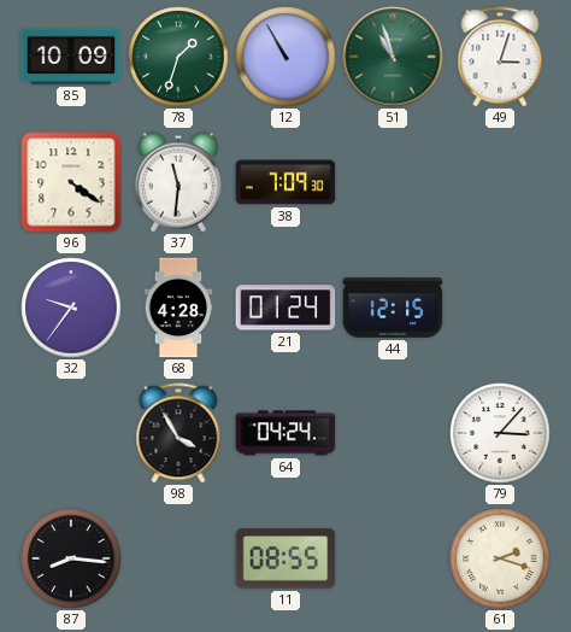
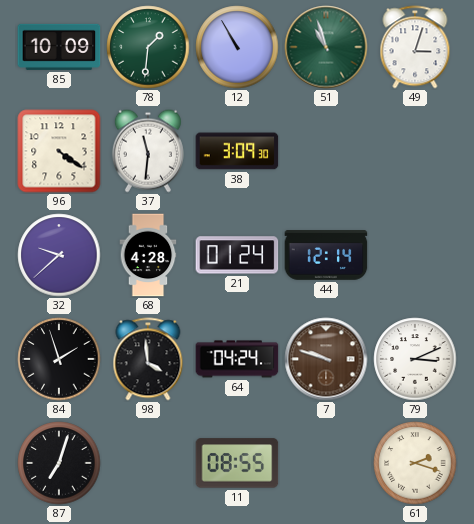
78: 1:33 -> 1:31
38: 7:09 -> 3:09
32: 9:36 -> 9:38
44: 12:15 -> 12:14
84: none -> 1:57
98: 3:55 -> 3:59
7: none -> 9:48
79: 3:07 -> 3:11
87: 8:16 -> 7:03
